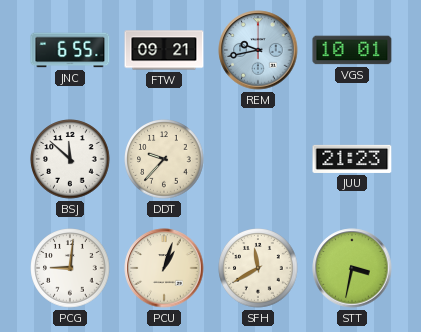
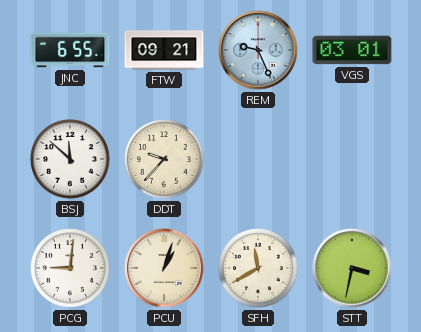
REM: 9:43 -> 9:26
VGS: 10:01 -> 03:01
JUU: 21:23 -> none
